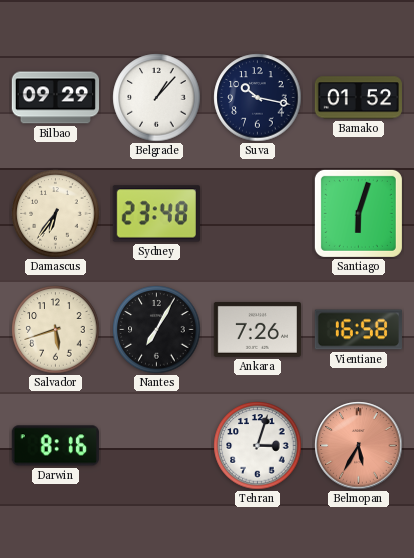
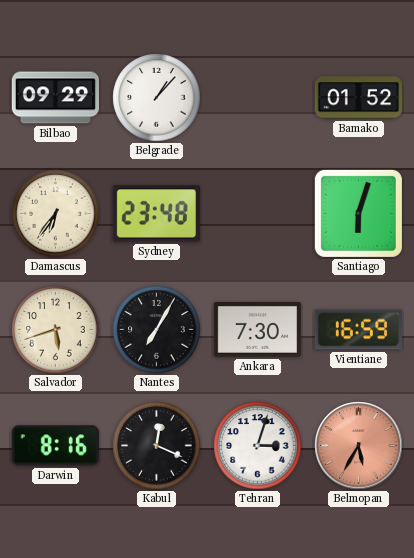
Suva: 10:17 -> none
Ankara: 7:26 -> 7:30
Vientiane: 16:58 -> 16:59
Kabul: none -> 12:19
